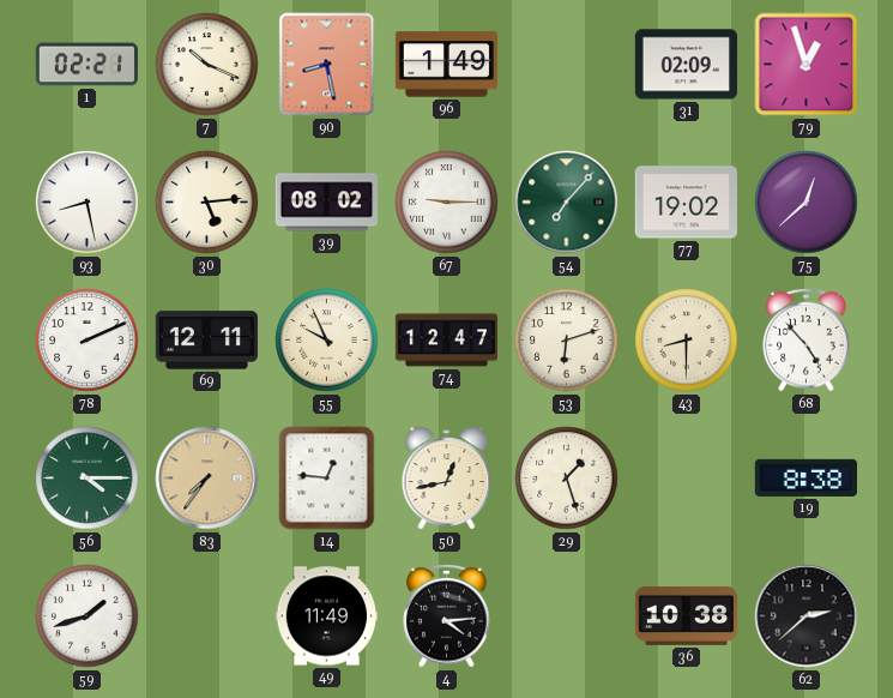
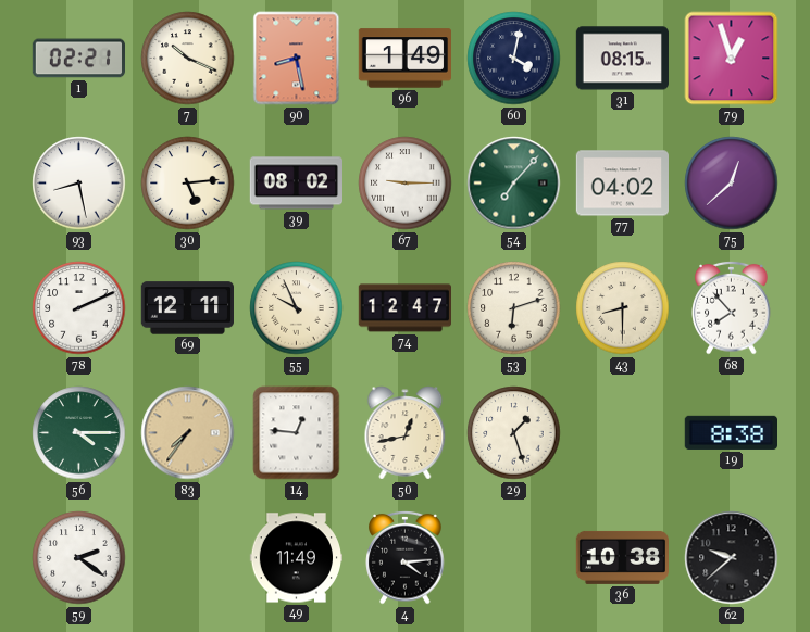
60: none -> 4:02
31: 02:09 -> 08:15
77: 19:02 -> 04:02
68: 4:53 -> 7:53
59: 1:42 -> 2:21
62: 2:38 -> 9:38
